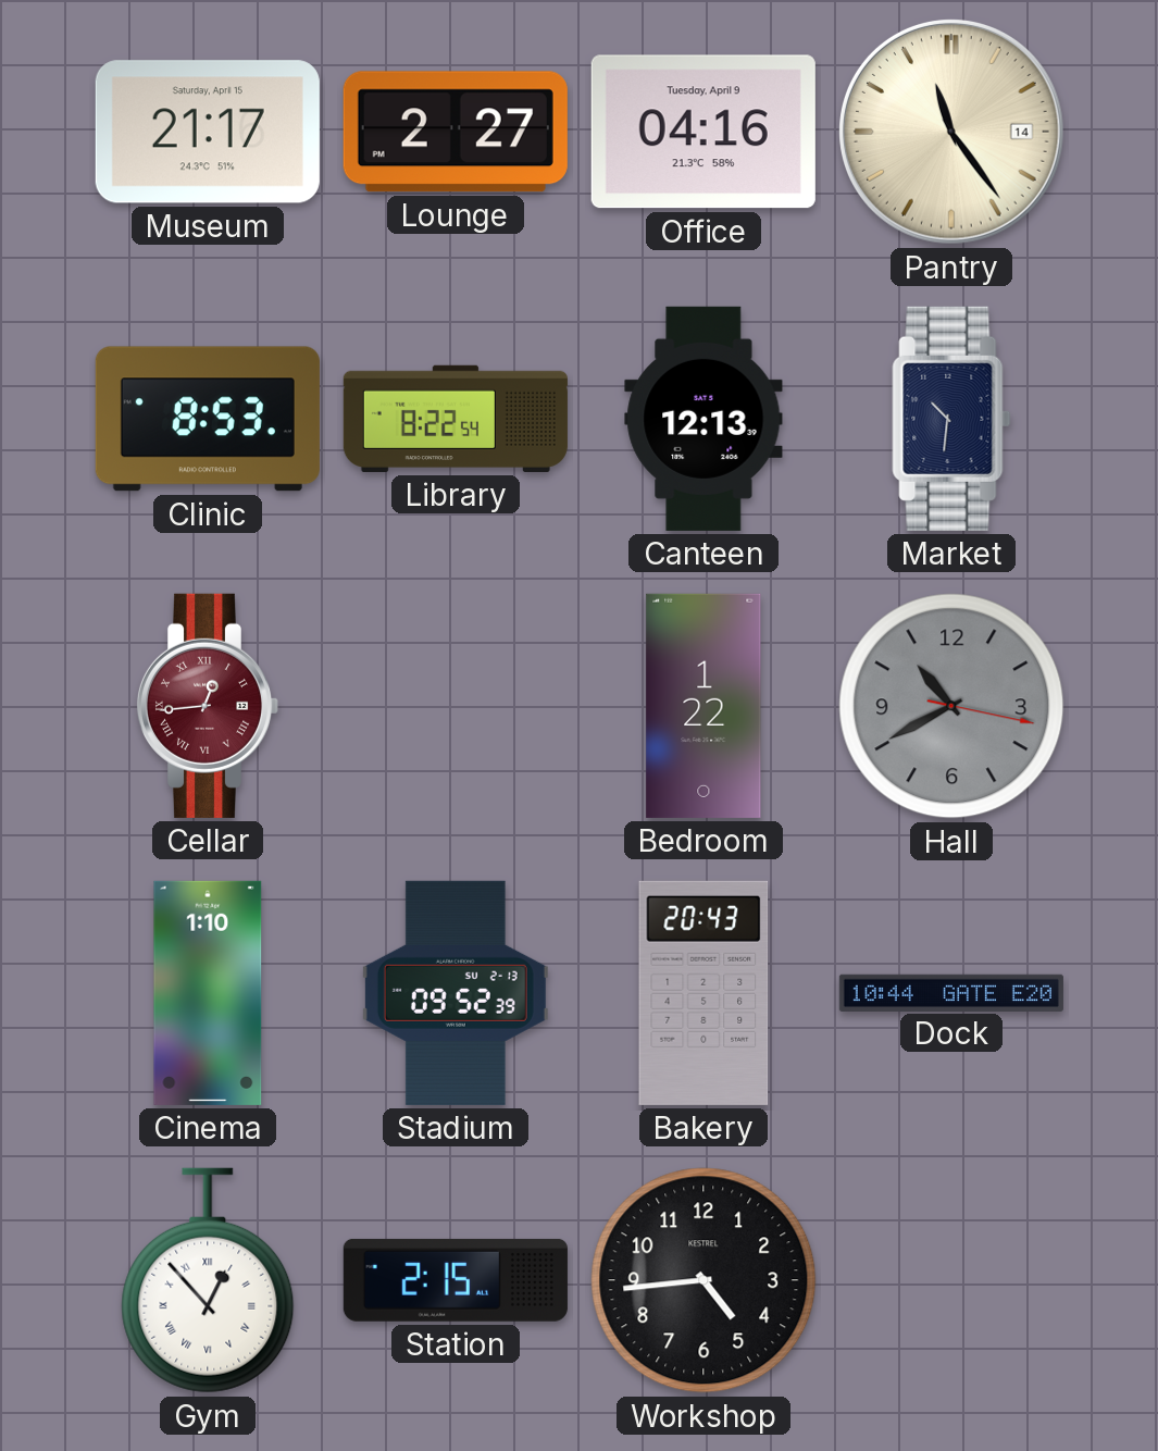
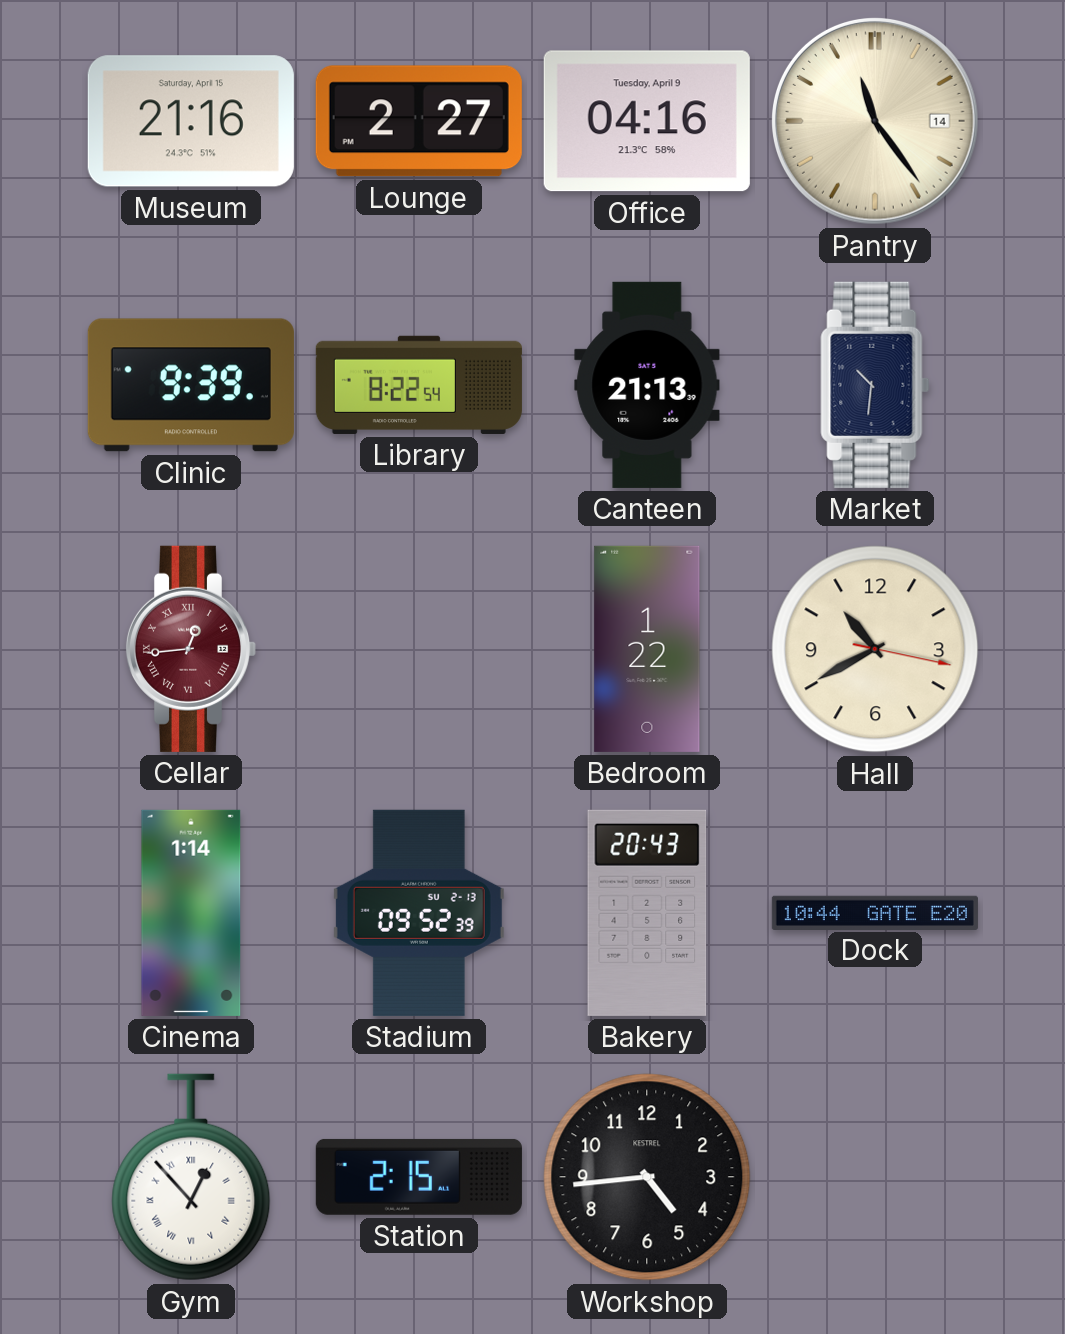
Museum: 21:17 -> 21:16
Clinic: 8:53 -> 9:39
Canteen: 12:13 -> 21:13
Hall dial: grey -> cream
Cinema: 1:10 -> 1:14
